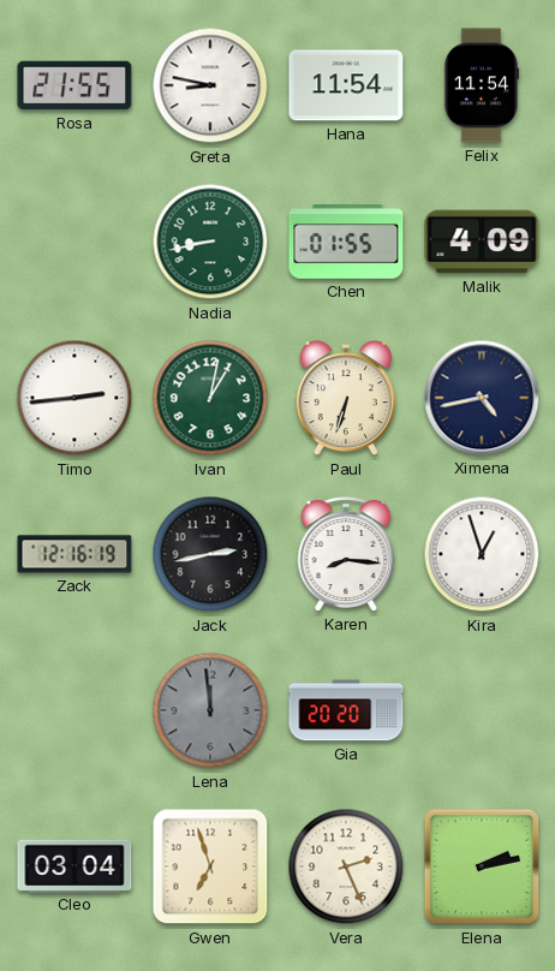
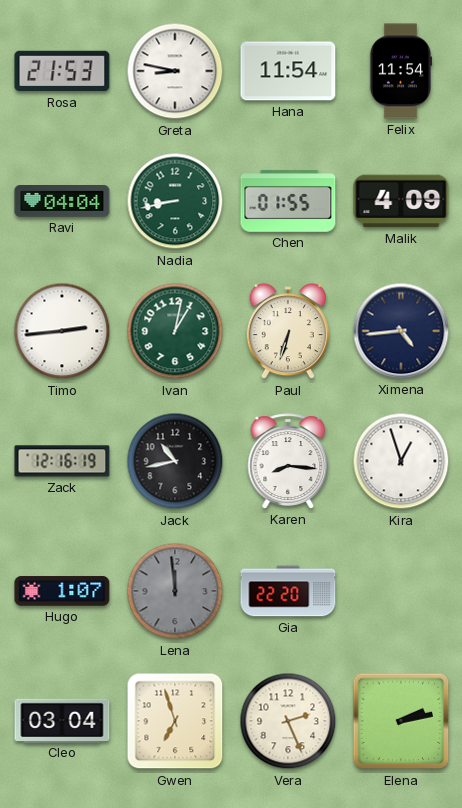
Rosa: 21:55 -> 21:53
Ravi: none -> 04:04
Ximena: 4:43 -> 4:44
Jack: 2:43 -> 10:43
Hugo: none -> 1:07
Gia: 20:20 -> 22:20
